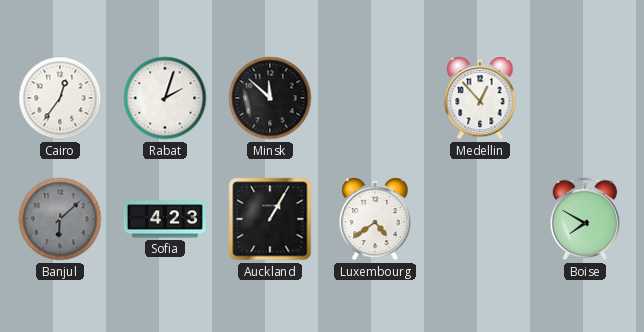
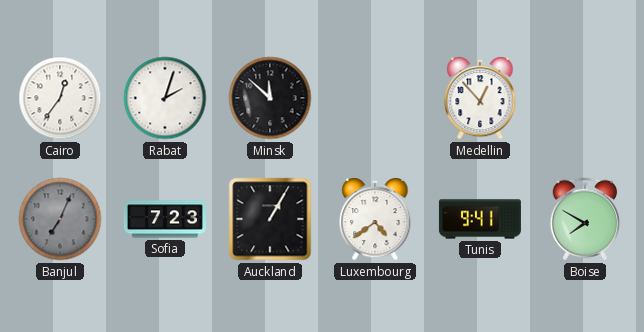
Banjul: 6:08 -> 7:04
Sofia: 4:23 -> 7:23
Tunis: none -> 9:41
